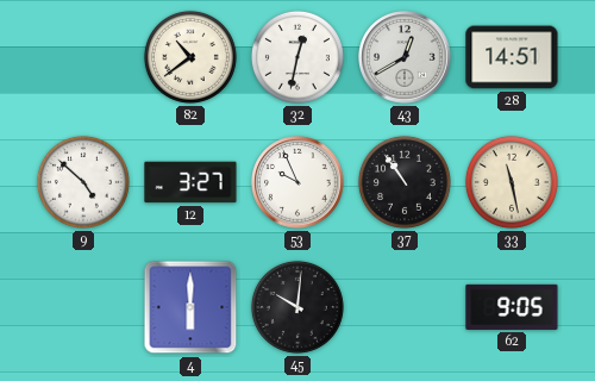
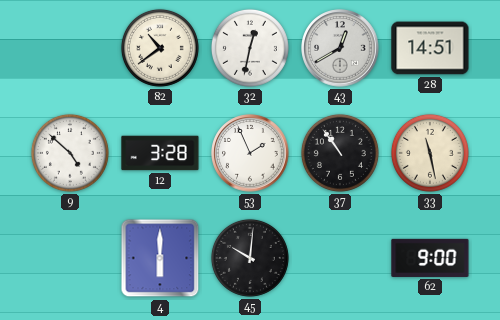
12: 3:27 -> 3:28
53: 9:56 -> 1:56
62: 9:05 -> 9:00
